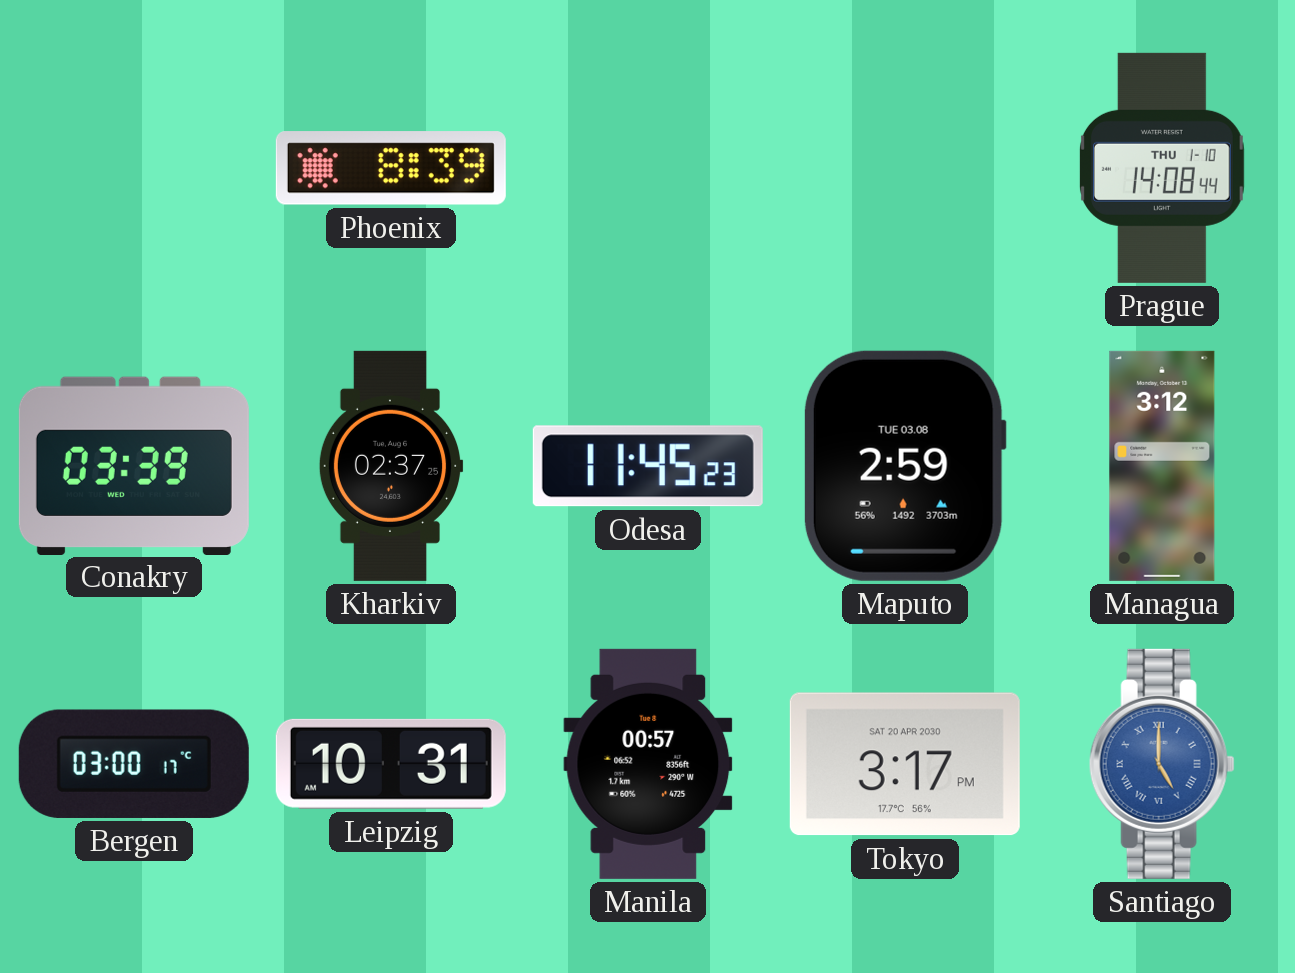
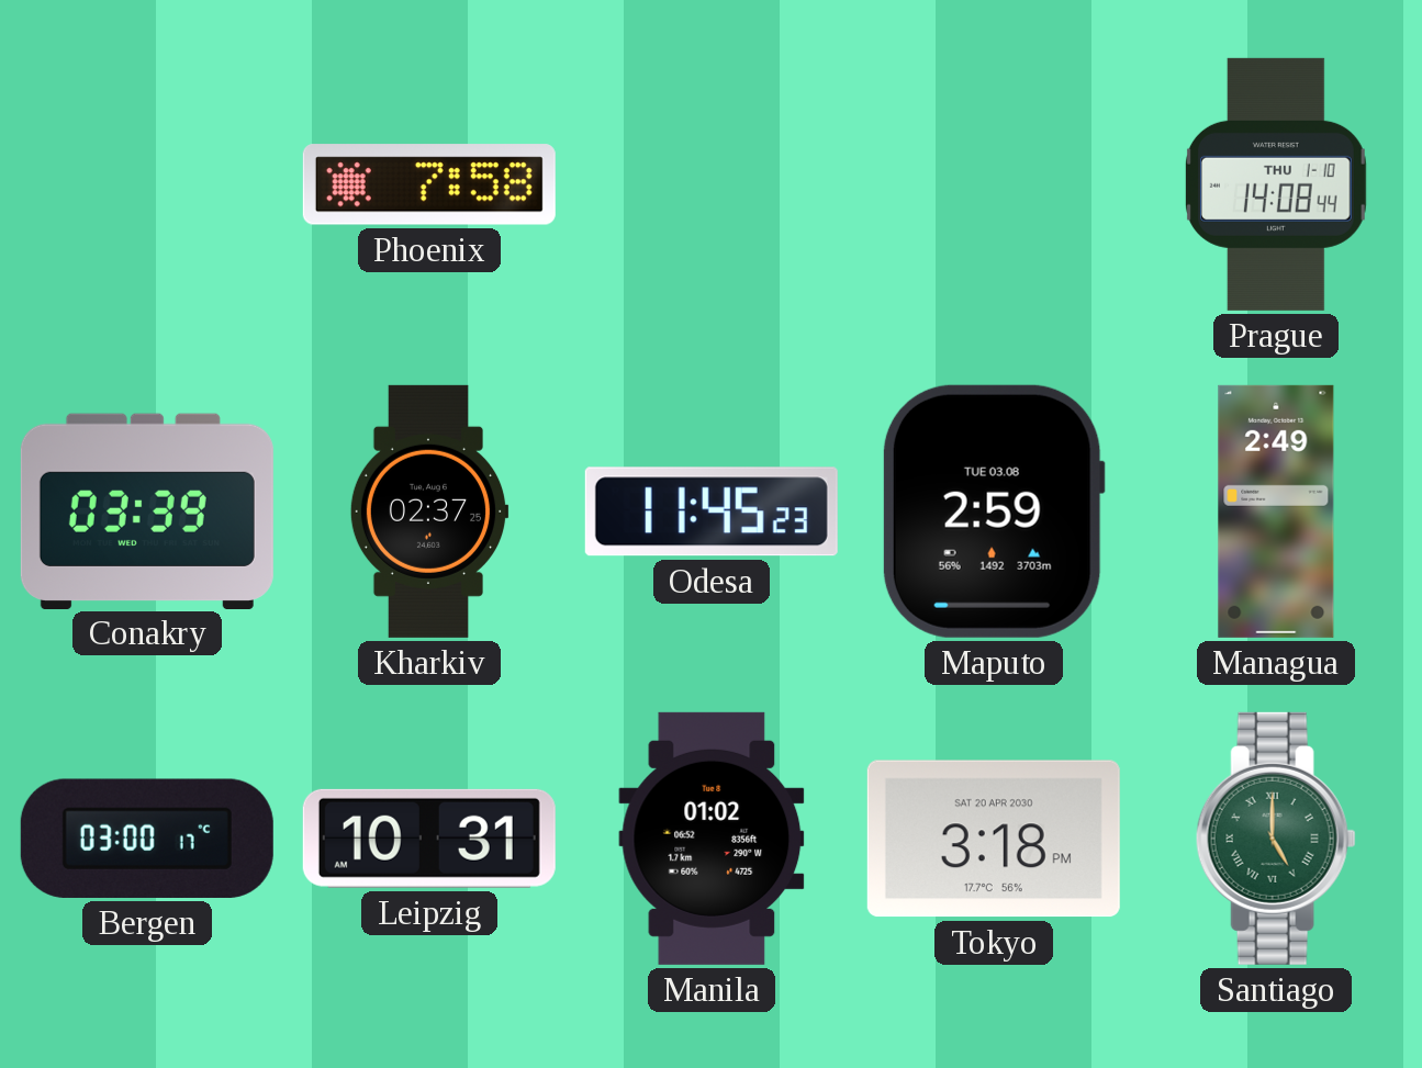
Phoenix: 8:39 -> 7:58
Managua: 3:12 -> 2:49
Manila: 00:57 -> 01:02
Tokyo: 3:17 -> 3:18
Santiago dial: blue -> green
